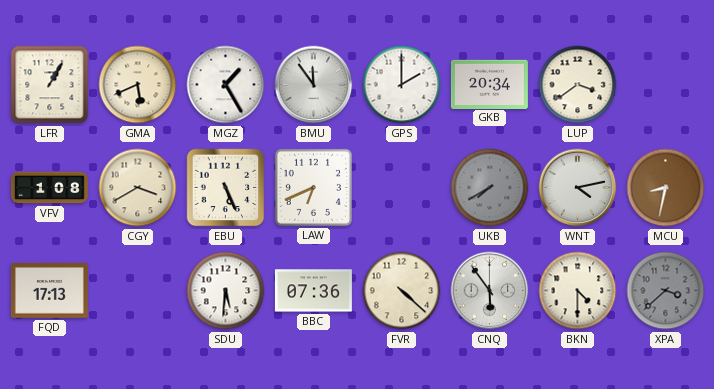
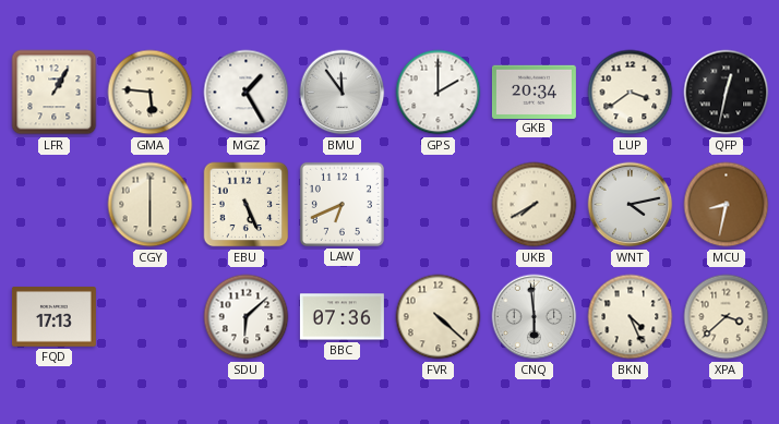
GMA: 5:41 -> 5:46
QFP: none -> 12:32
VFV: 1:08 -> none
CGY: 3:40 -> 6:00
UKB dial: grey -> cream
SDU: 5:31 -> 6:08
CNQ: 5:54 -> 5:59
BKN: 4:30 -> 4:26
XPA dial: grey -> cream
